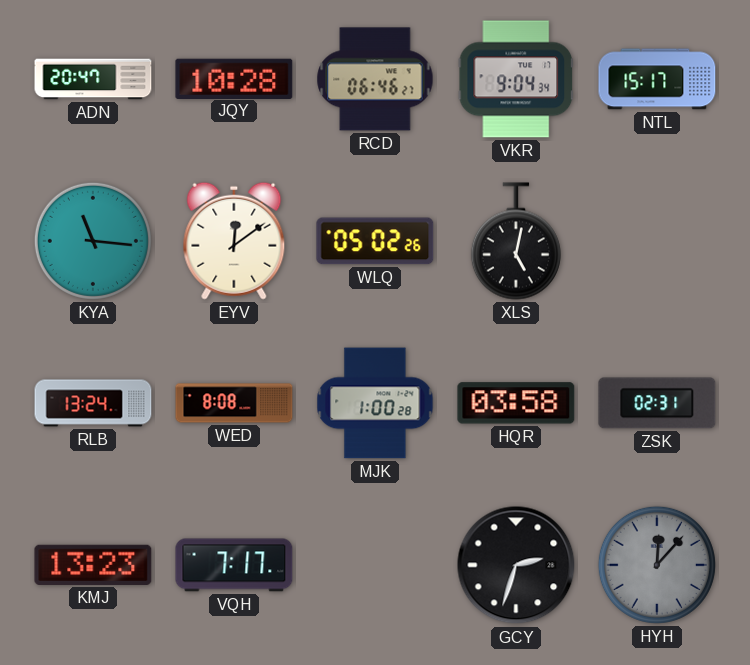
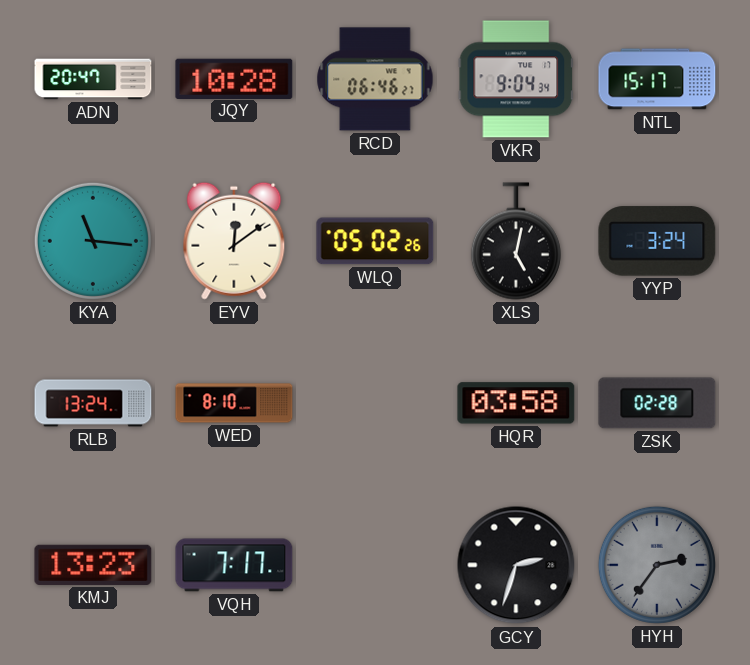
YYP: none -> 3:24
WED: 8:08 -> 8:10
MJK: 1:00 -> none
ZSK: 02:31 -> 02:28
HYH: 12:07 -> 2:36
